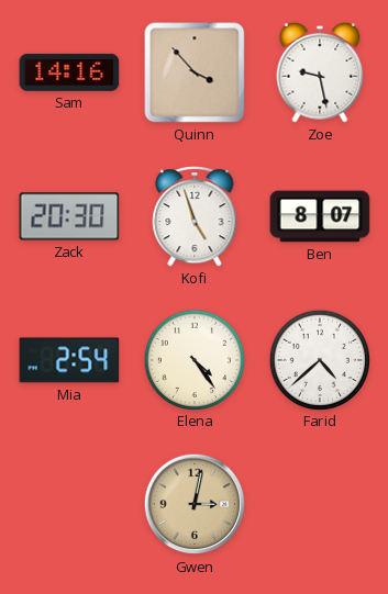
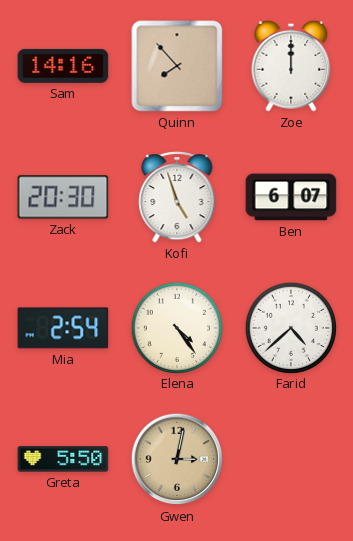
Quinn: 3:53 -> 7:53
Zoe: 9:28 -> 12:00
Ben: 8:07 -> 6:07
Greta: none -> 5:50
